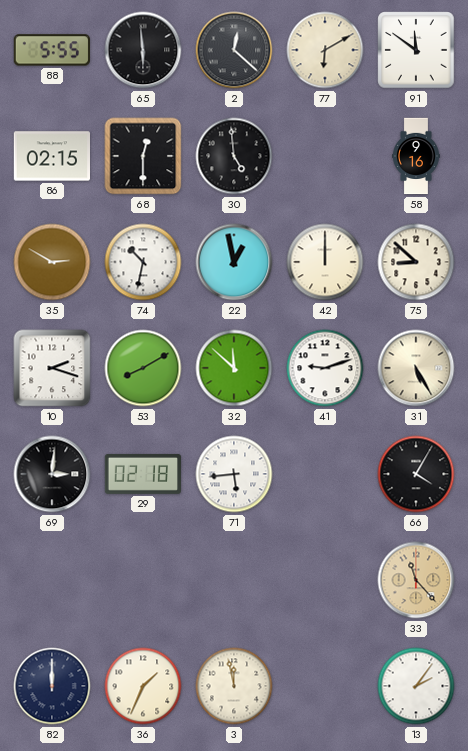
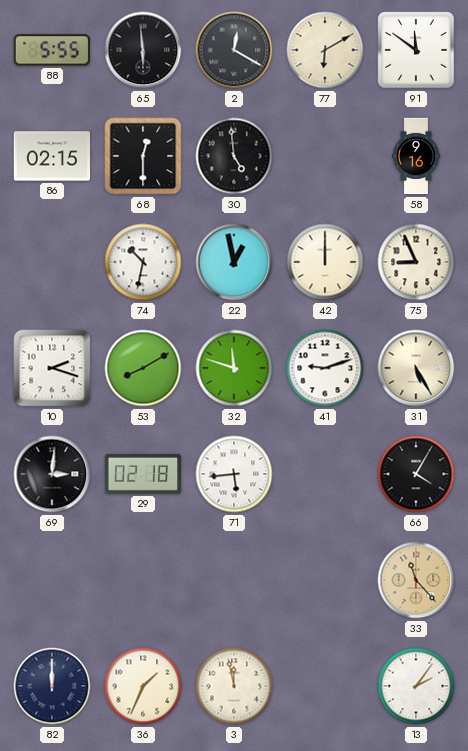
2: 12:22 -> 12:20
35: 2:50 -> none
75: 8:52 -> 8:56
32: 11:52 -> 11:48
